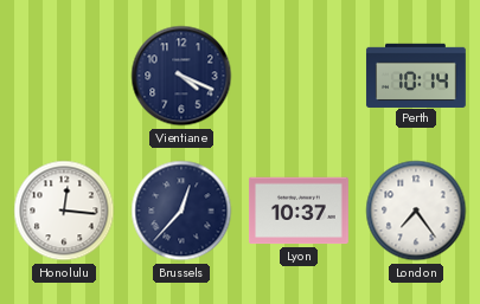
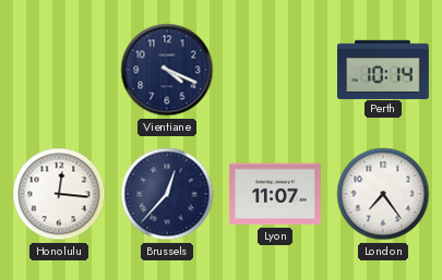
Lyon: 10:37 -> 11:07
